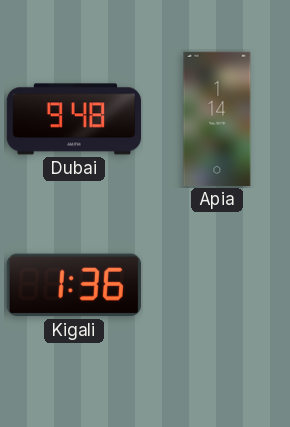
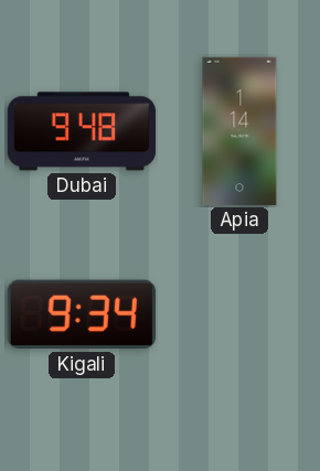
Kigali: 1:36 -> 9:34
